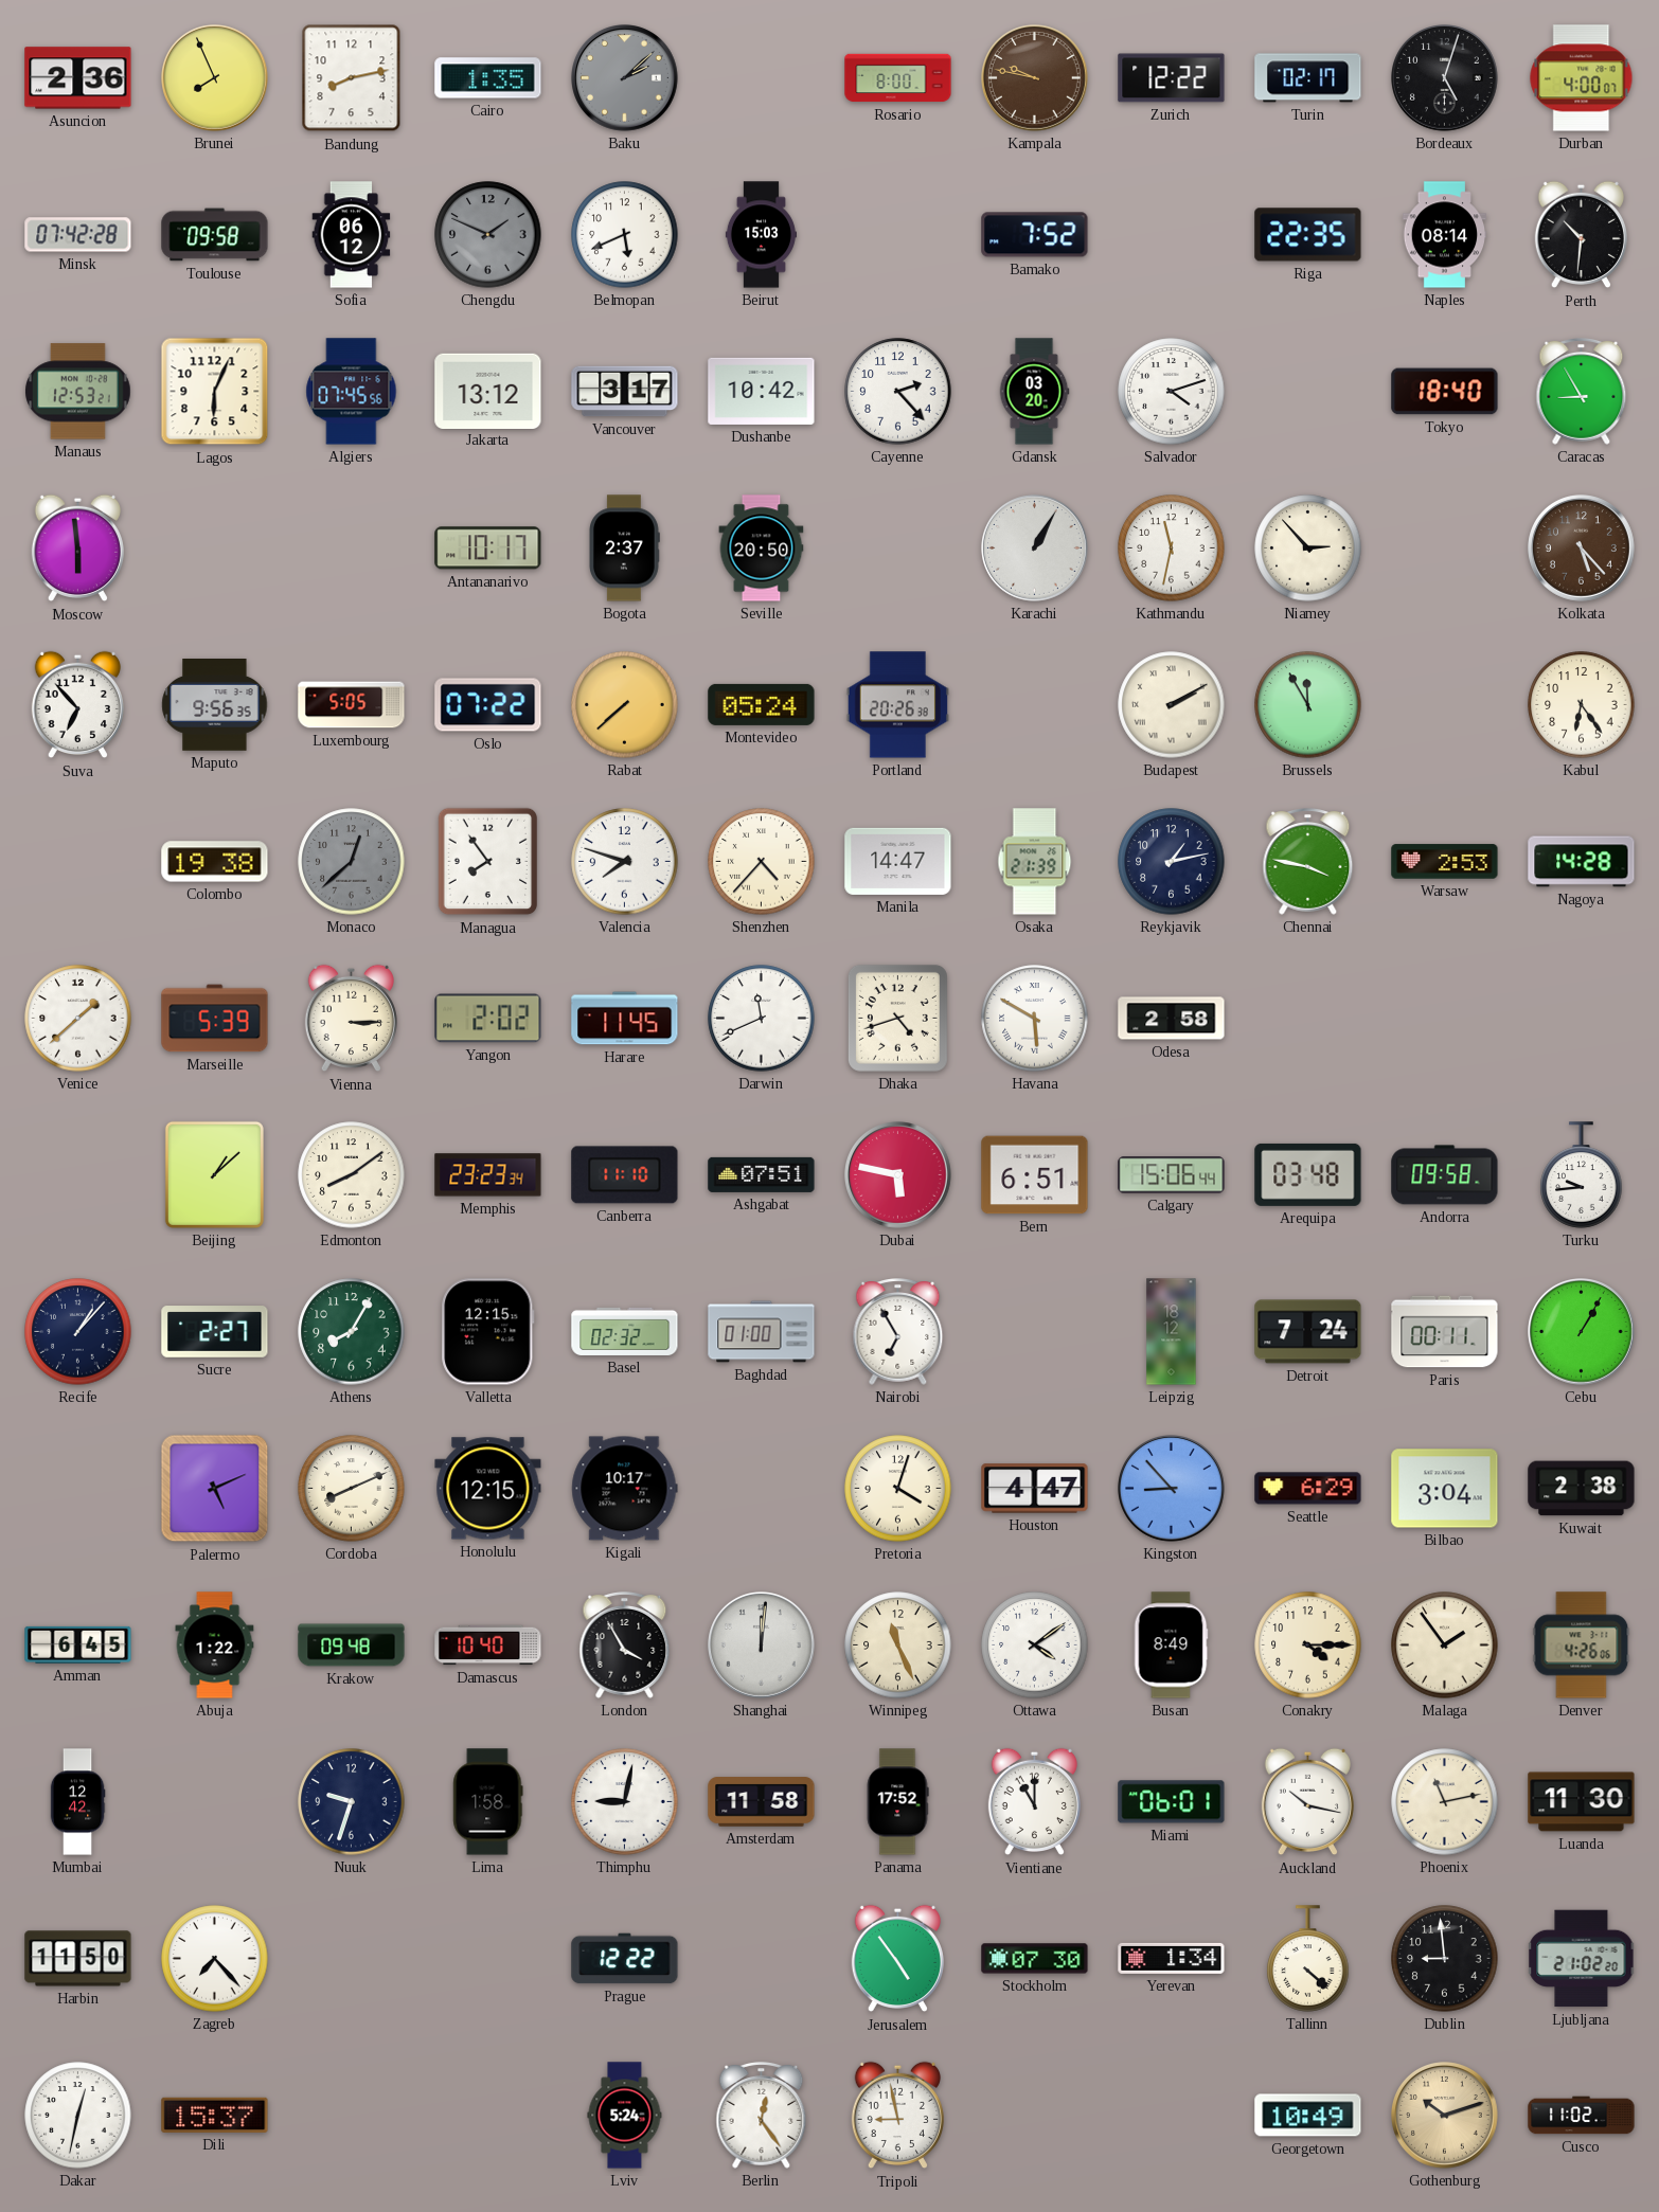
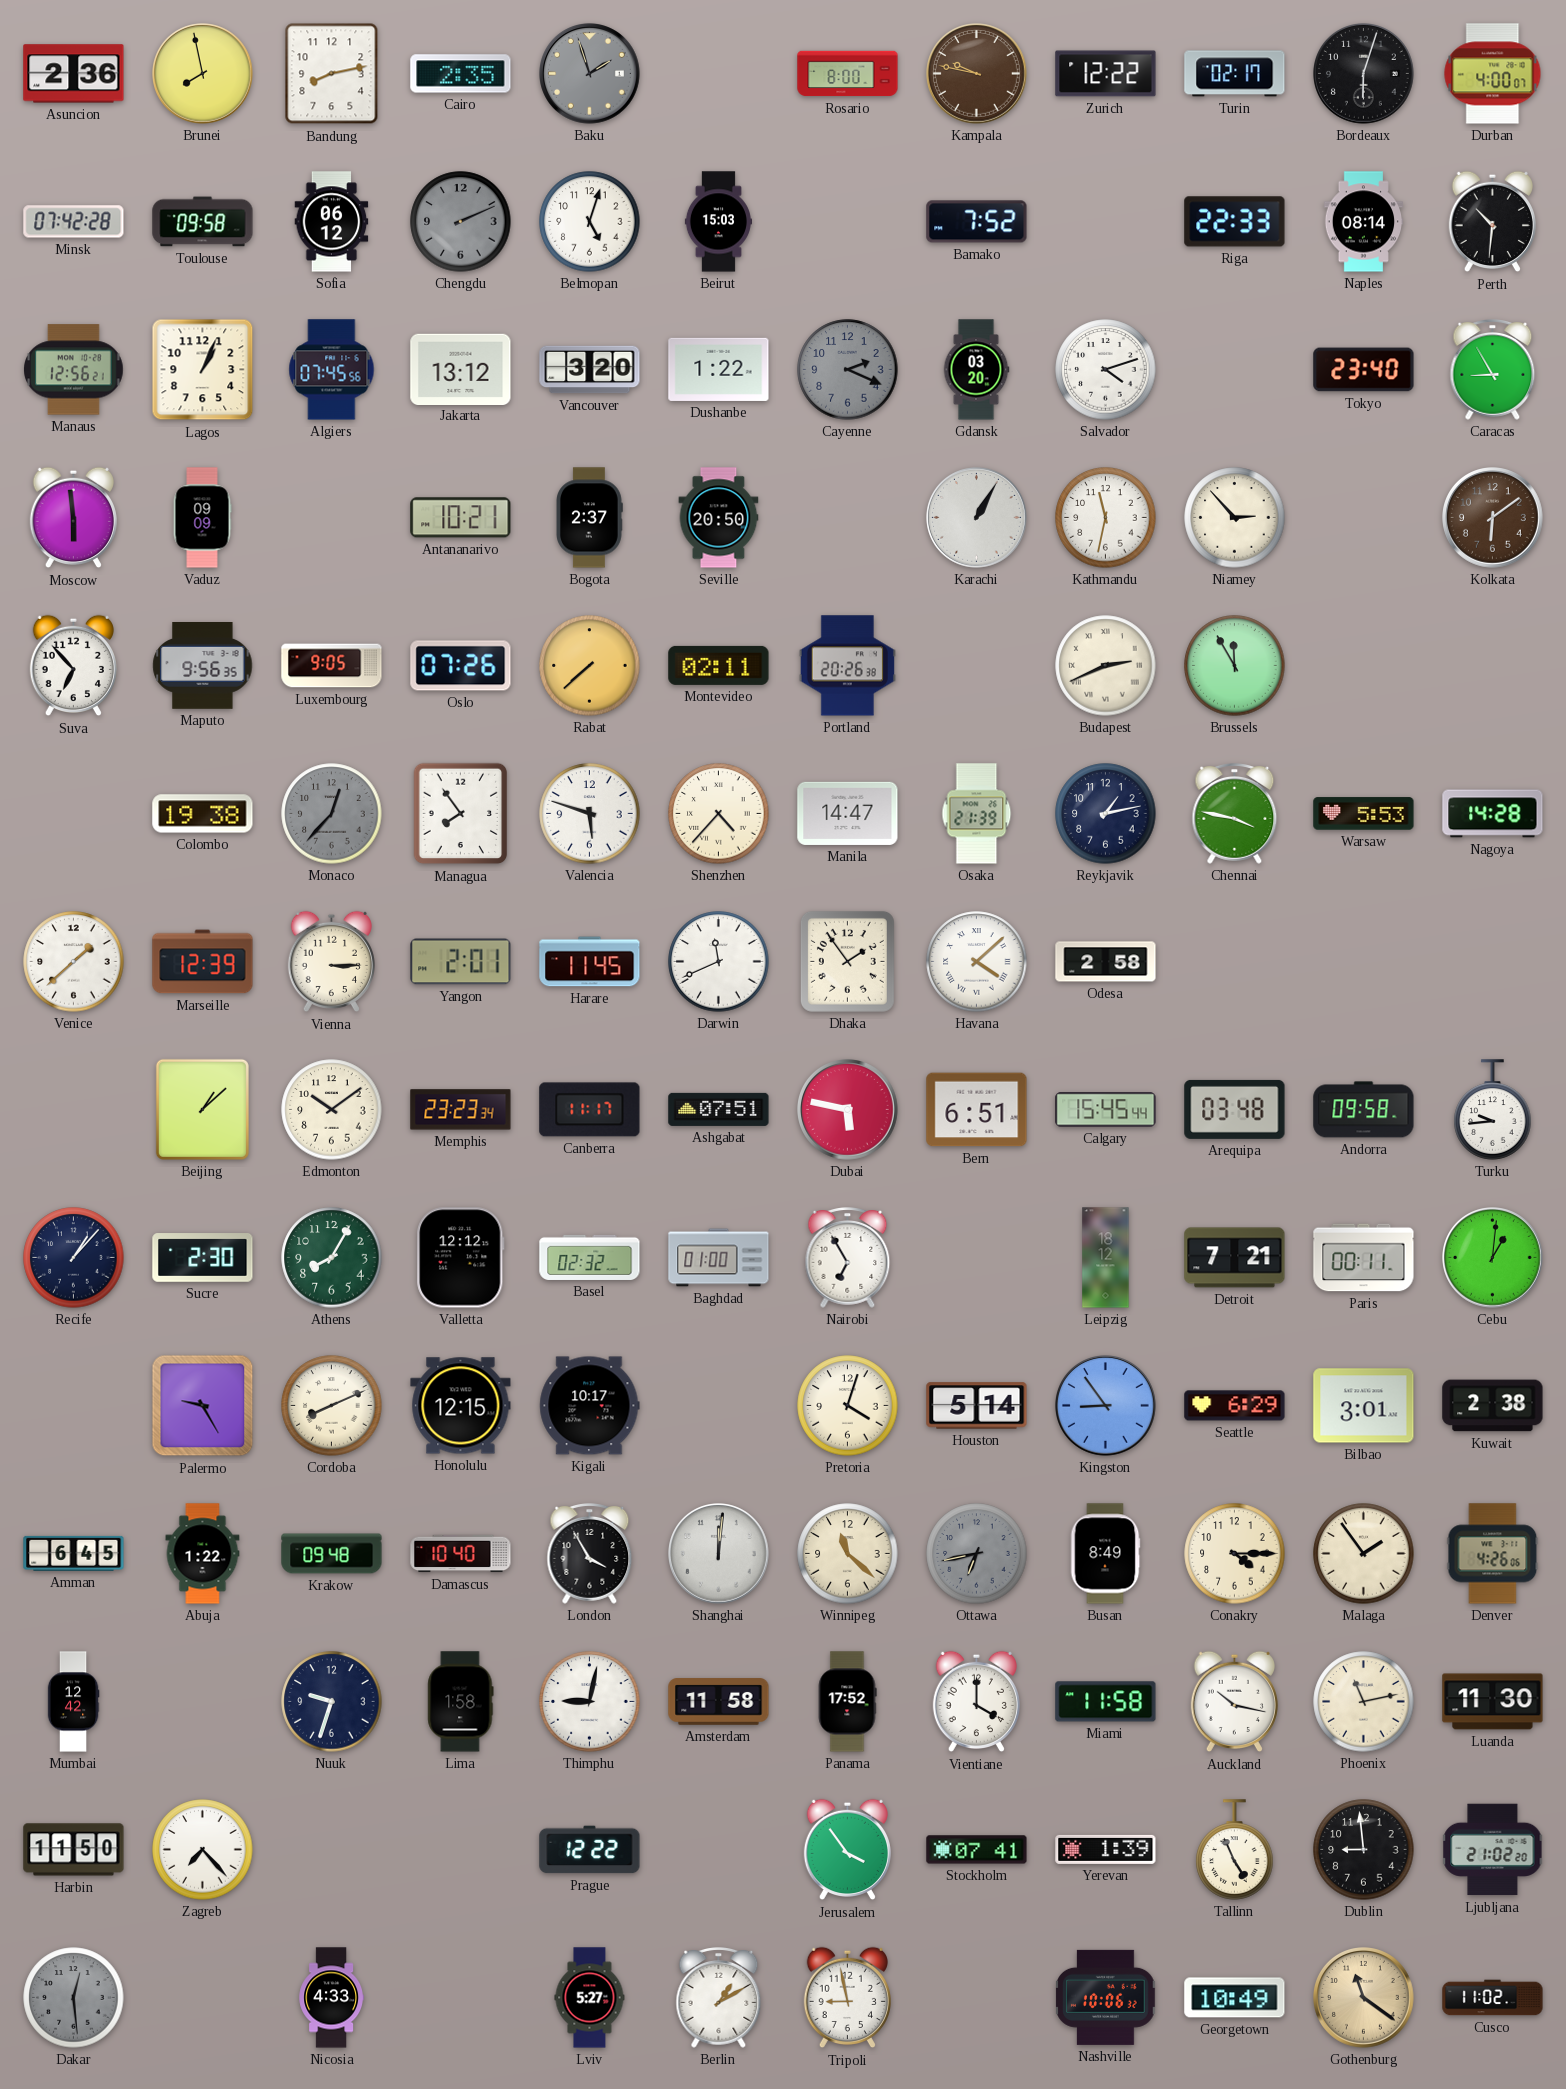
Brunei: 7:56 -> 7:58
Cairo: 1:35 -> 2:35
Baku: 2:08 -> 1:57
Bordeaux: 5:03 -> 6:03
Chengdu: 1:49 -> 2:11
Belmopan: 5:41 -> 5:03
Riga: 22:35 -> 22:33
Manaus: 12:53 -> 12:56
Lagos: 6:04 -> 1:04
Vancouver: 3:17 -> 3:20
Dushanbe: 10:42 -> 1:22
Cayenne: 2:23 -> 2:19
Cayenne dial: white -> grey
Tokyo: 18:40 -> 23:40
Vaduz: none -> 09:09
Antananarivo: 10:17 -> 10:21
Kolkata: 5:23 -> 6:09
Luxembourg: 5:05 -> 9:05
Oslo: 07:22 -> 07:26
Montevideo: 05:24 -> 02:11
Budapest: 2:10 -> 2:41
Kabul: 6:24 -> none
Monaco: 12:38 -> 12:37
Valencia: 7:48 -> 5:48
Warsaw: 2:53 -> 5:53
Marseille: 5:39 -> 12:39
Yangon: 2:02 -> 2:01
Dhaka: 4:42 -> 1:54
Havana: 5:50 -> 4:08
Edmonton: 8:09 -> 10:09
Canberra: 11:10 -> 11:17
Calgary: 15:06 -> 15:45
Sucre: 2:27 -> 2:30
Valletta: 12:15 -> 12:12
Detroit: 7:24 -> 7:21
Cebu: 1:05 -> 1:01
Palermo: 5:11 -> 9:25
Houston: 4:47 -> 5:14
Kingston: 8:53 -> 8:54
Bilbao: 3:04 -> 3:01
Winnipeg: 11:26 -> 11:22
Ottawa: 4:09 -> 6:43
Ottawa dial: white -> grey
Vientiane: 11:00 -> 4:00
Miami: 06:01 -> 11:58
Jerusalem: 4:54 -> 3:54
Stockholm: 07:30 -> 07:41
Yerevan: 1:34 -> 1:39
Tallinn: 4:22 -> 4:56
Dakar: 12:32 -> 12:29
Dakar dial: white -> grey
Dili: 15:37 -> none
Nicosia: none -> 4:33
Lviv: 5:24 -> 5:27
Berlin: 12:24 -> 1:10
Nashville: none -> 10:06
Gothenburg: 10:12 -> 11:21
